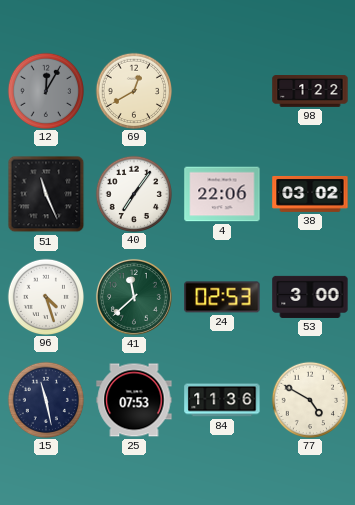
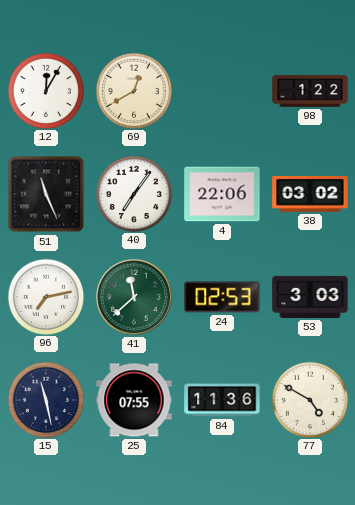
12 dial: grey -> white
96: 4:27 -> 7:13
53: 3:00 -> 3:03
25: 07:53 -> 07:55
